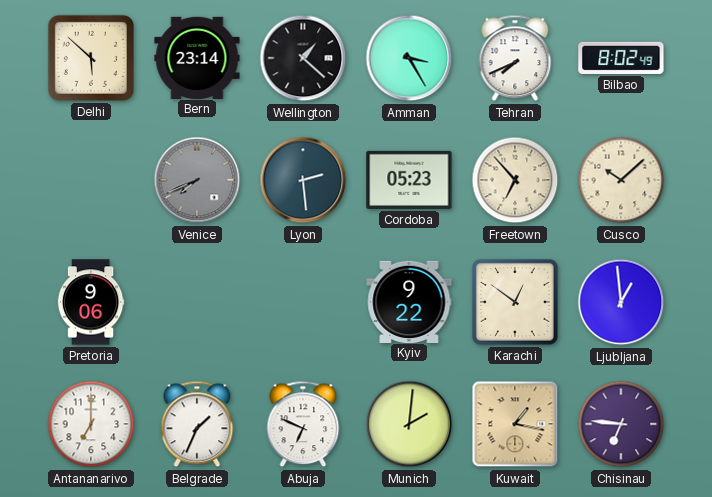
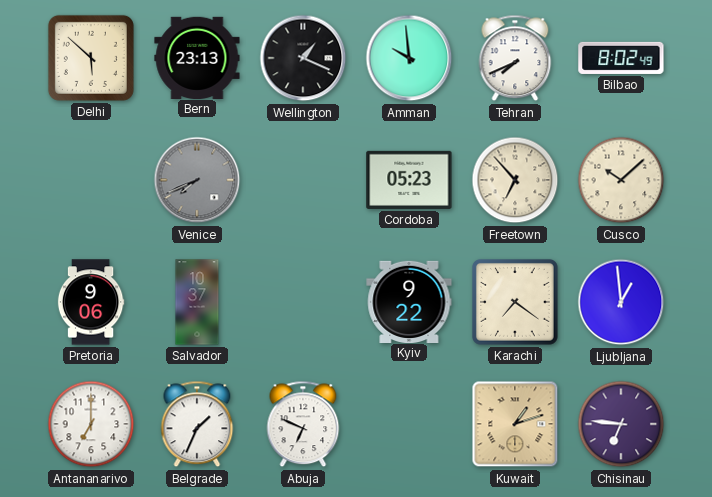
Bern: 23:14 -> 23:13
Wellington: 1:22 -> 1:19
Amman: 3:25 -> 9:59
Lyon: 2:29 -> none
Salvador: none -> 10:37
Karachi: 12:51 -> 7:21
Munich: 2:01 -> none
Kuwait: 1:17 -> 1:12
